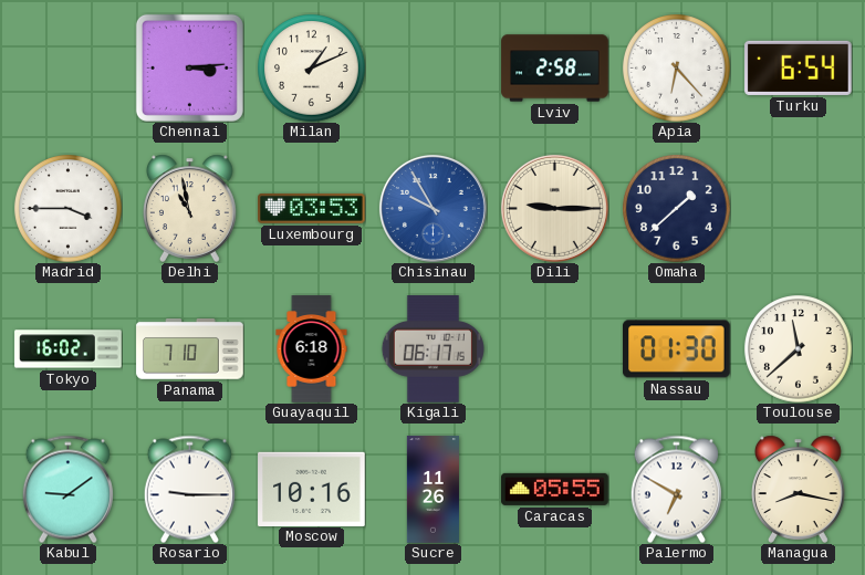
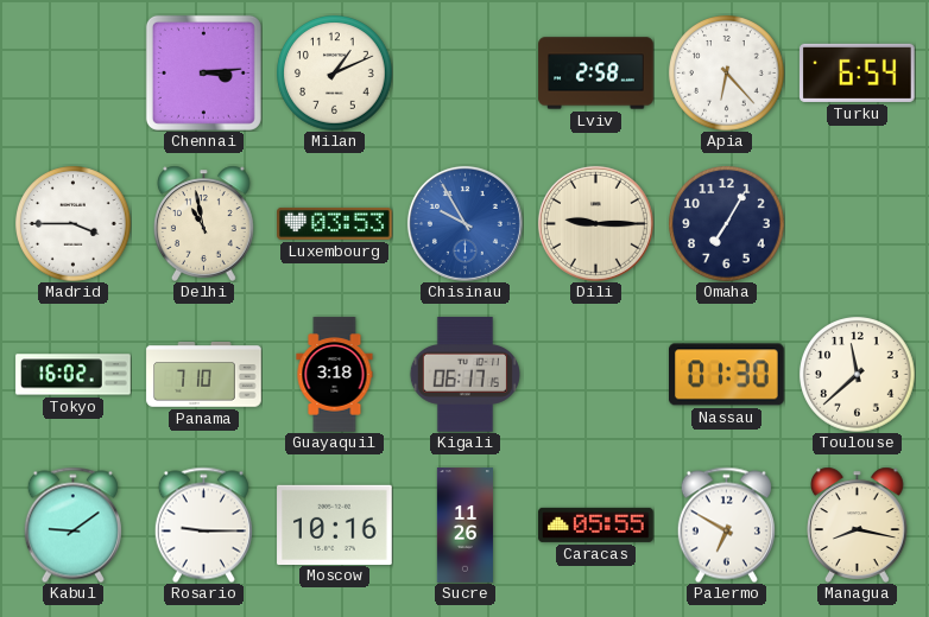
Omaha: 1:38 -> 7:05
Guayaquil: 6:18 -> 3:18
